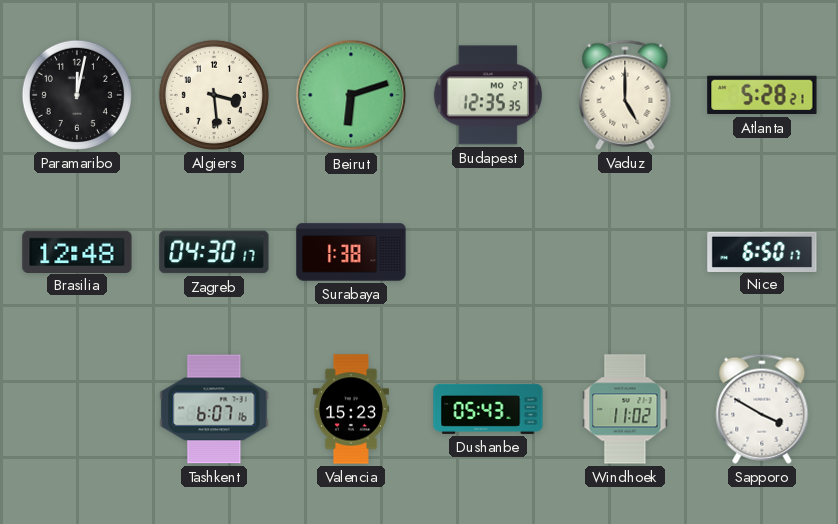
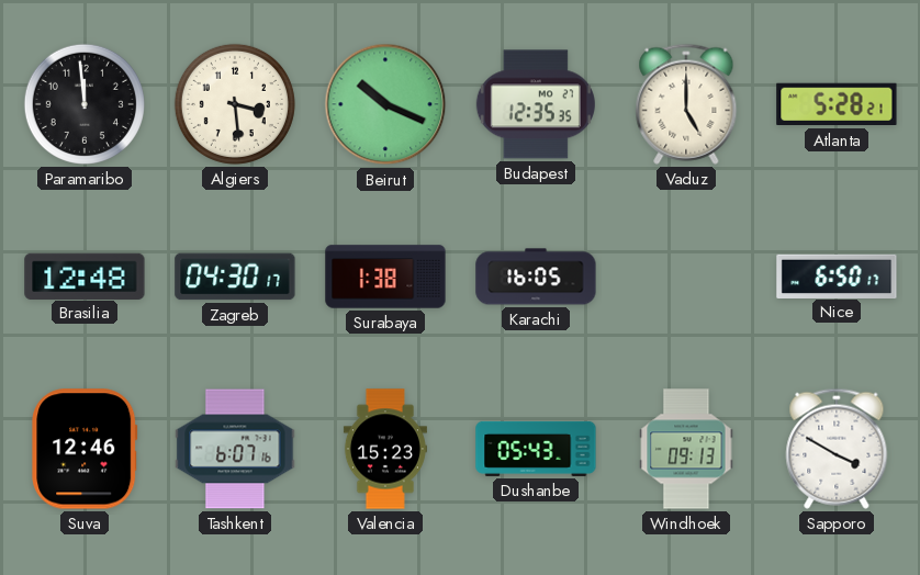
Paramaribo: 12:02 -> 11:59
Beirut: 6:12 -> 10:19
Karachi: none -> 16:05
Suva: none -> 12:46
Windhoek: 11:02 -> 09:13
